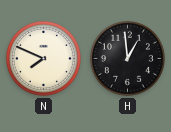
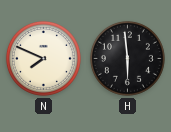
H: 12:59 -> 5:59
